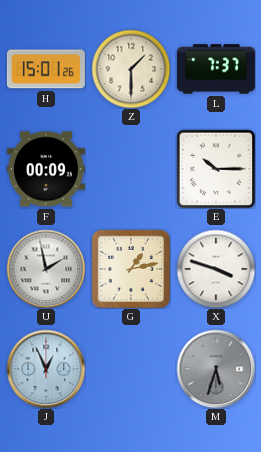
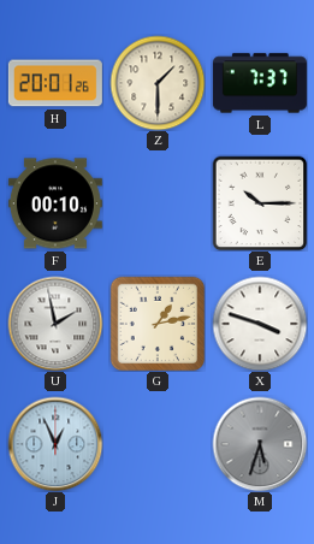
H: 15:01 -> 20:01
F: 00:09 -> 00:10
